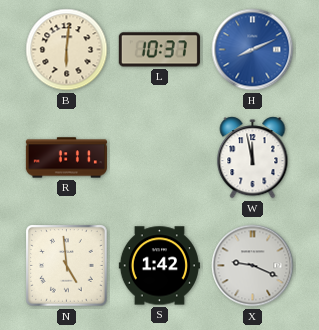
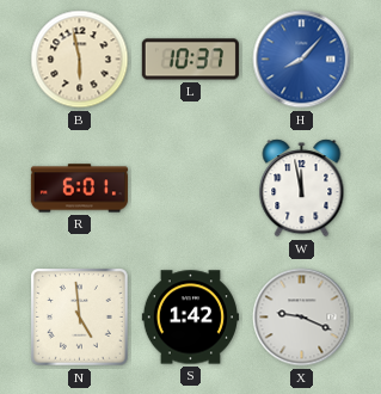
B: 6:01 -> 5:58
H: 8:11 -> 8:07
R: 1:11 -> 6:01
